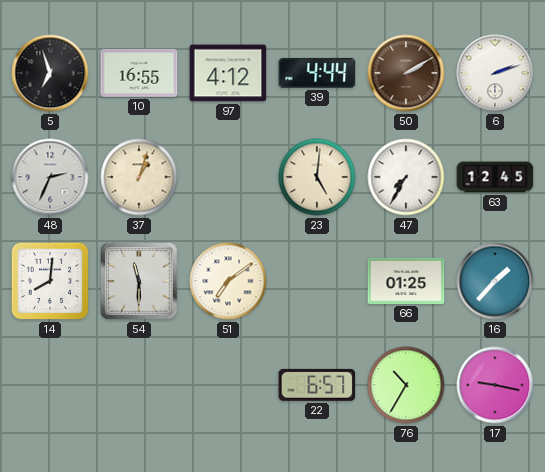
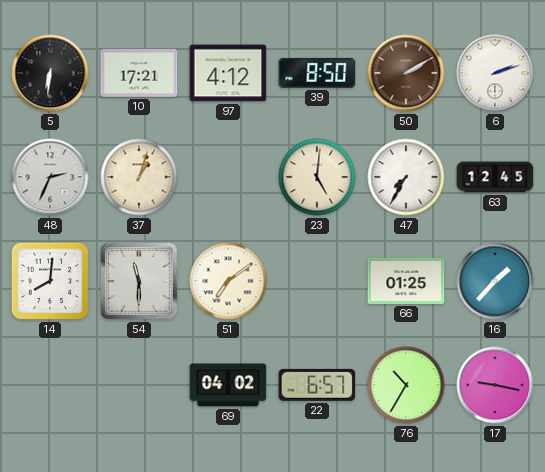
5: 6:57 -> 6:31
10: 16:55 -> 17:21
39: 4:44 -> 8:50
69: none -> 04:02
